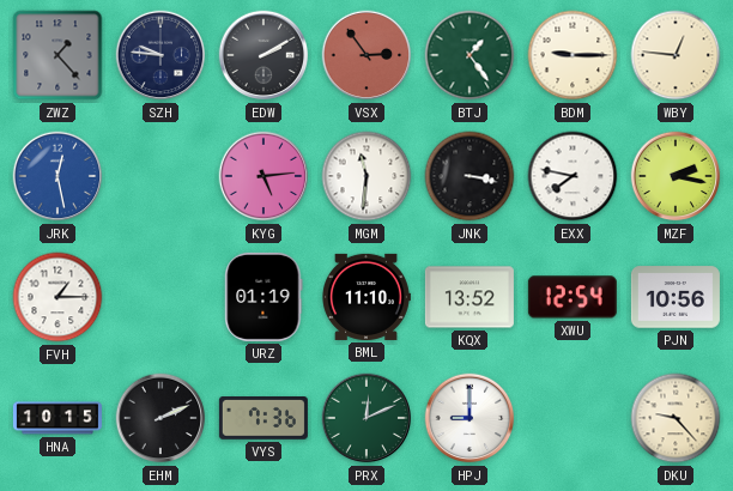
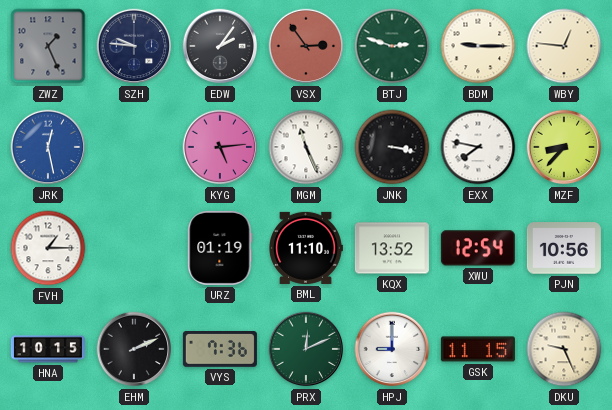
ZWZ: 1:23 -> 1:26
EDW: 2:10 -> 2:06
BTJ: 1:24 -> 2:48
MGM: 11:31 -> 11:26
MZF: 2:17 -> 8:37
GSK: none -> 11:15
DKU: 9:23 -> 9:26
